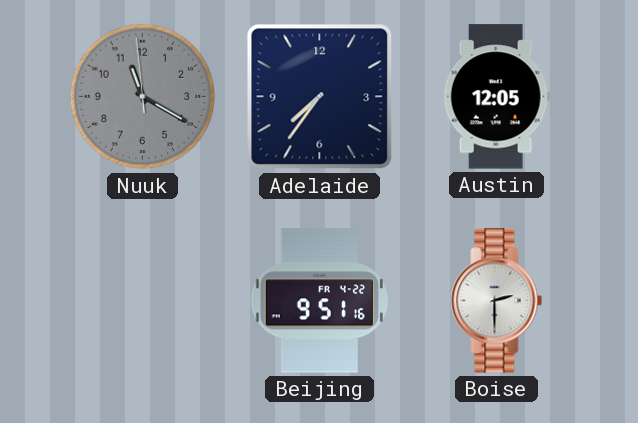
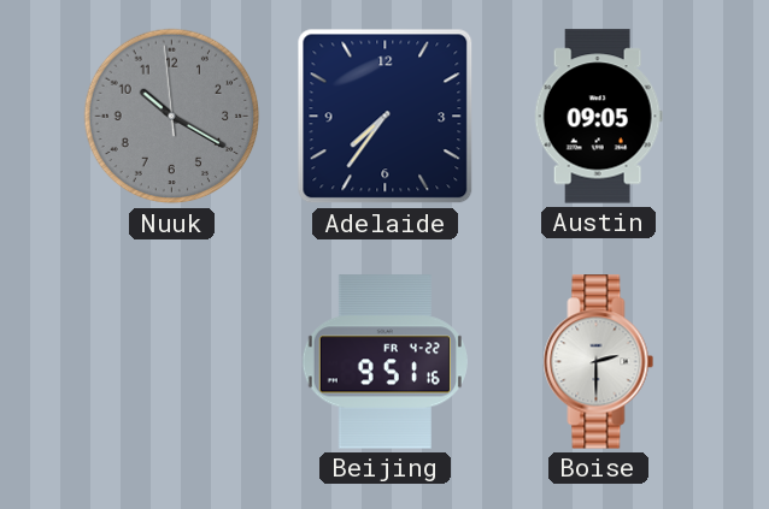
Nuuk: 11:19 -> 10:19
Austin: 12:05 -> 09:05
